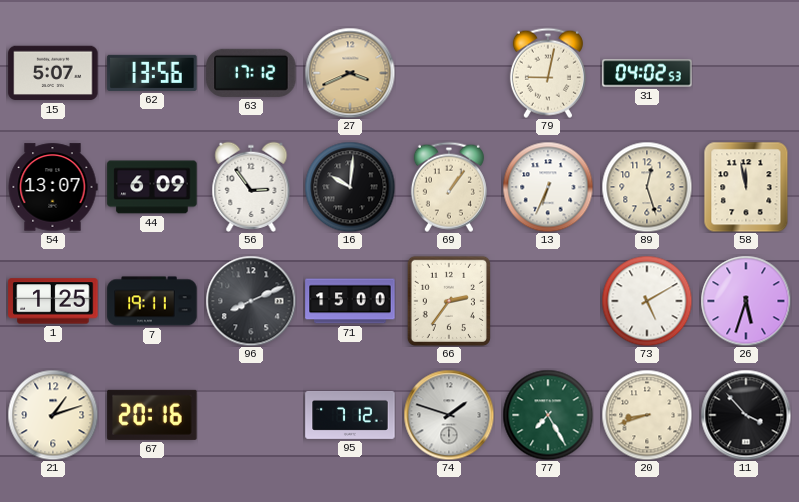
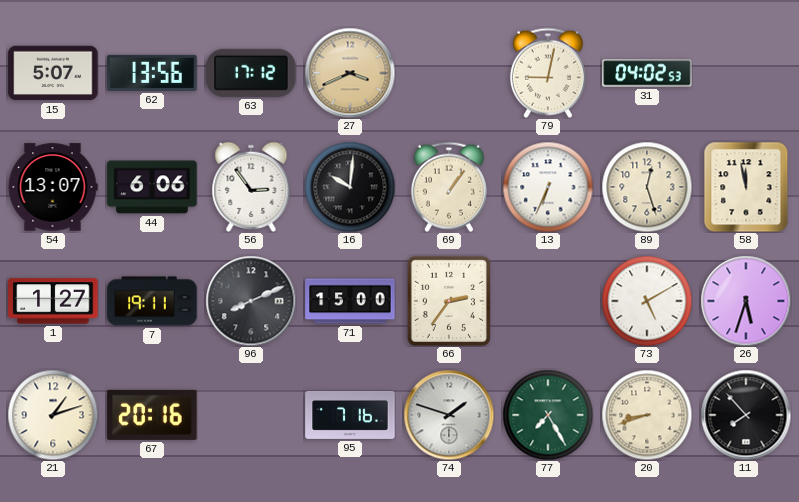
44: 6:09 -> 6:06
1: 1:25 -> 1:27
95: 7:12 -> 7:16
11: 3:53 -> 7:53
